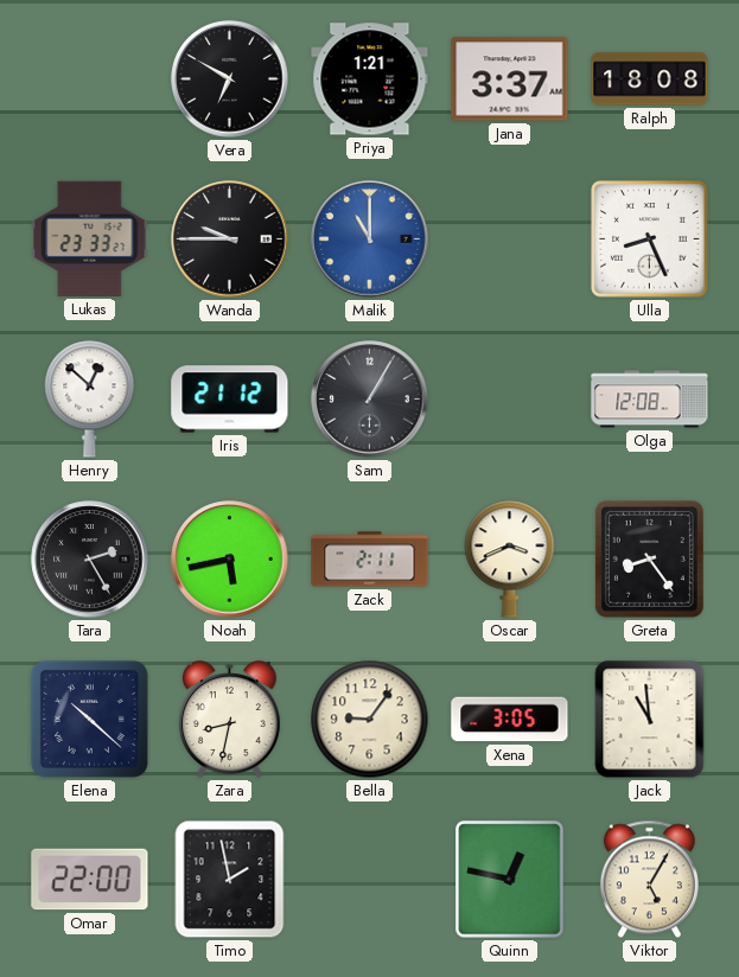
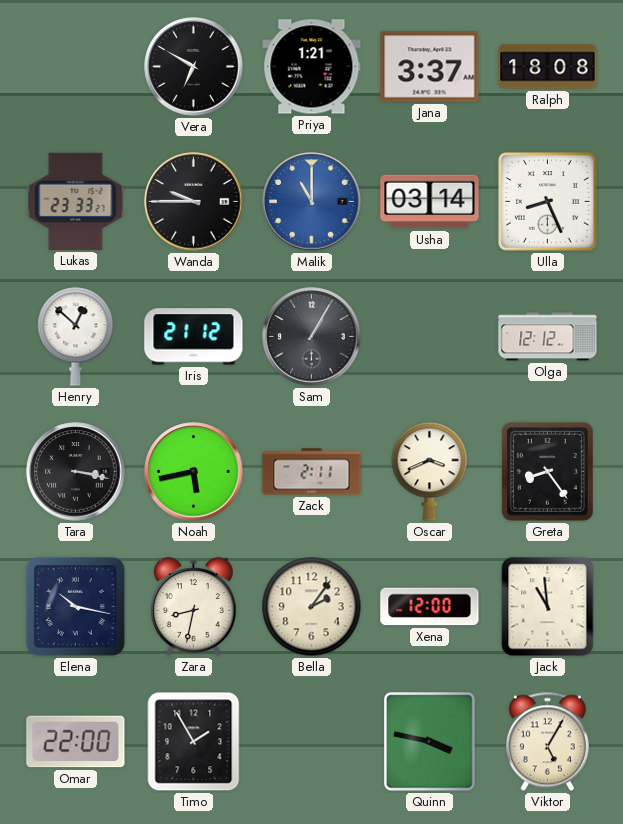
Usha: none -> 03:14
Olga: 12:08 -> 12:12
Tara: 2:25 -> 3:17
Elena: 10:22 -> 10:17
Bella: 9:06 -> 2:06
Xena: 3:05 -> 12:00
Timo: 1:58 -> 1:55
Quinn: 12:47 -> 3:47
